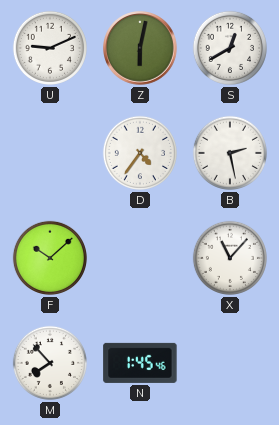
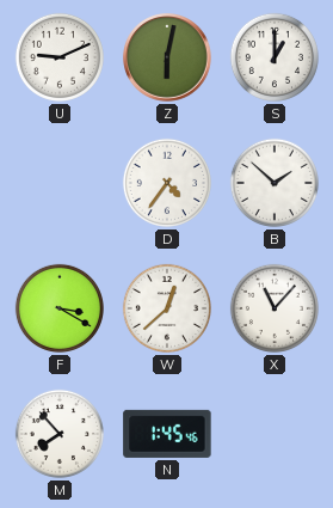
S: 12:40 -> 1:00
B: 2:28 -> 1:52
F: 10:08 -> 3:20
W: none -> 12:38
